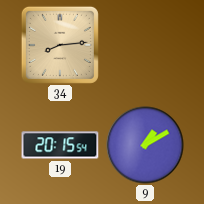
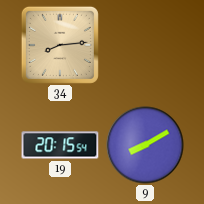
9: 1:10 -> 8:10
